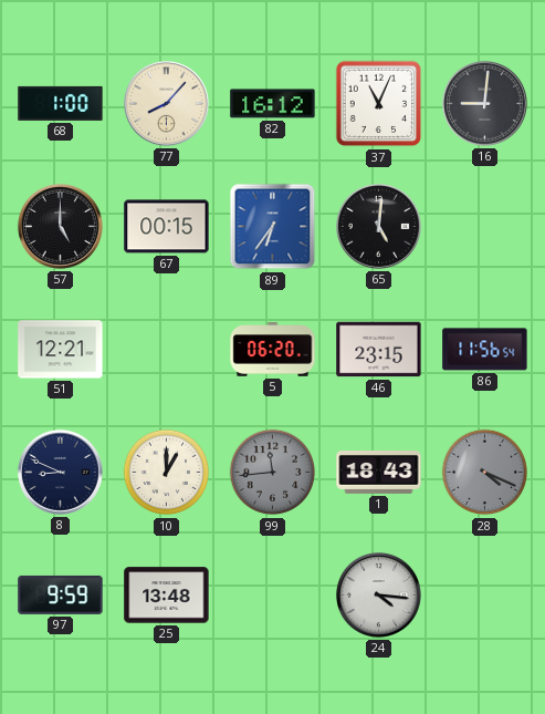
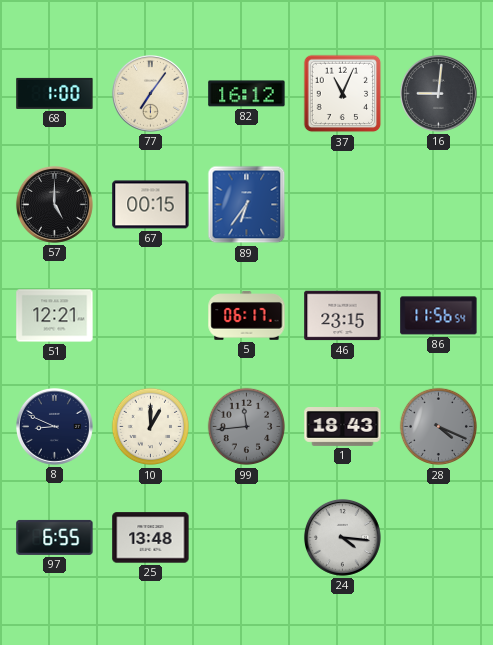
77: 8:07 -> 7:06
65: 5:01 -> none
5: 06:20 -> 06:17
97: 9:59 -> 6:55
